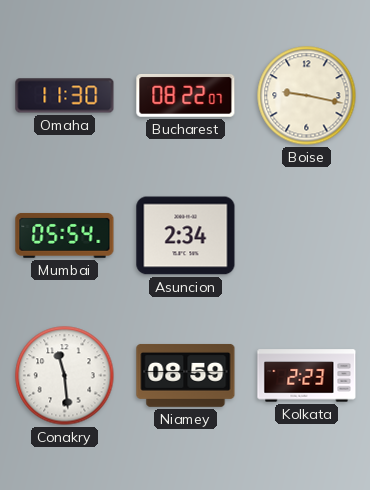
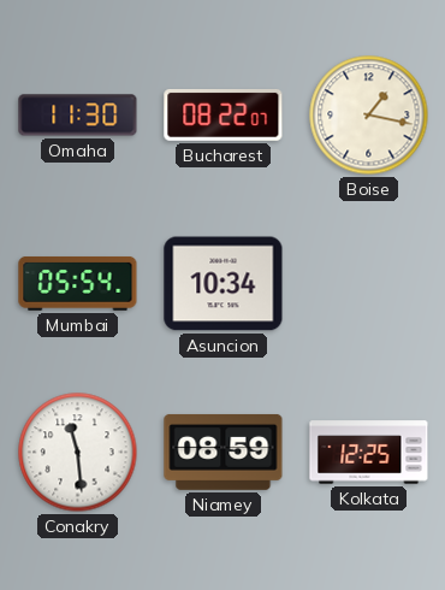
Boise: 9:17 -> 1:17
Asuncion: 2:34 -> 10:34
Kolkata: 2:23 -> 12:25
